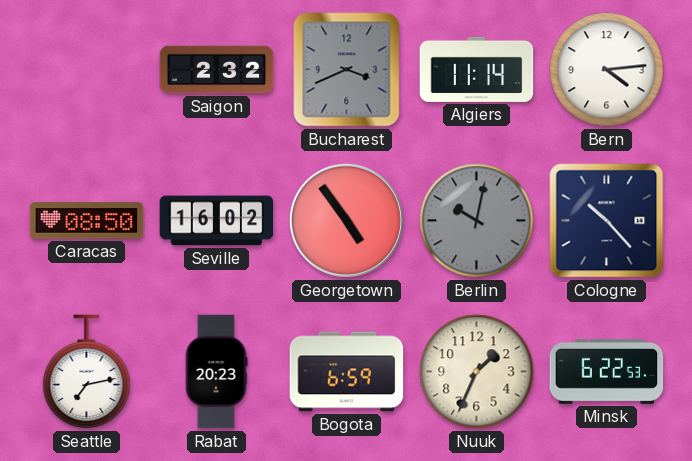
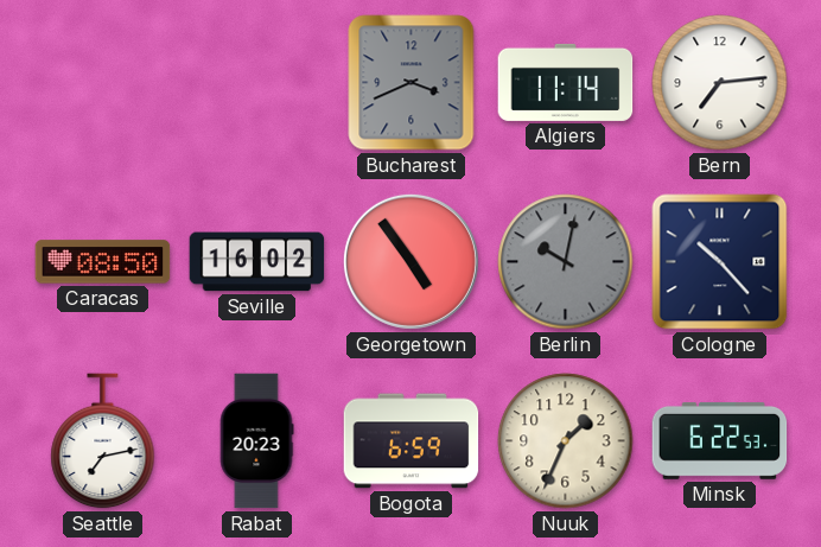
Saigon: 2:32 -> none
Bern: 4:14 -> 7:14
